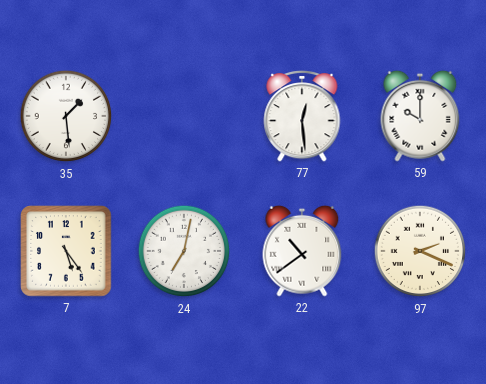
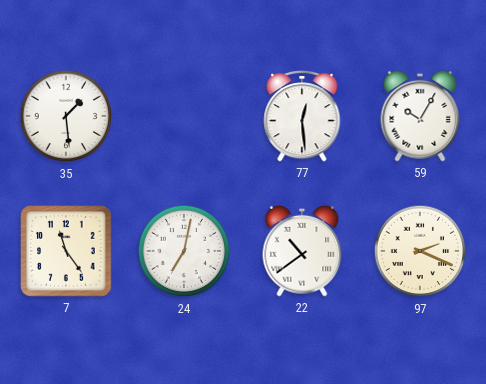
59: 10:00 -> 10:05
7: 5:24 -> 11:24
